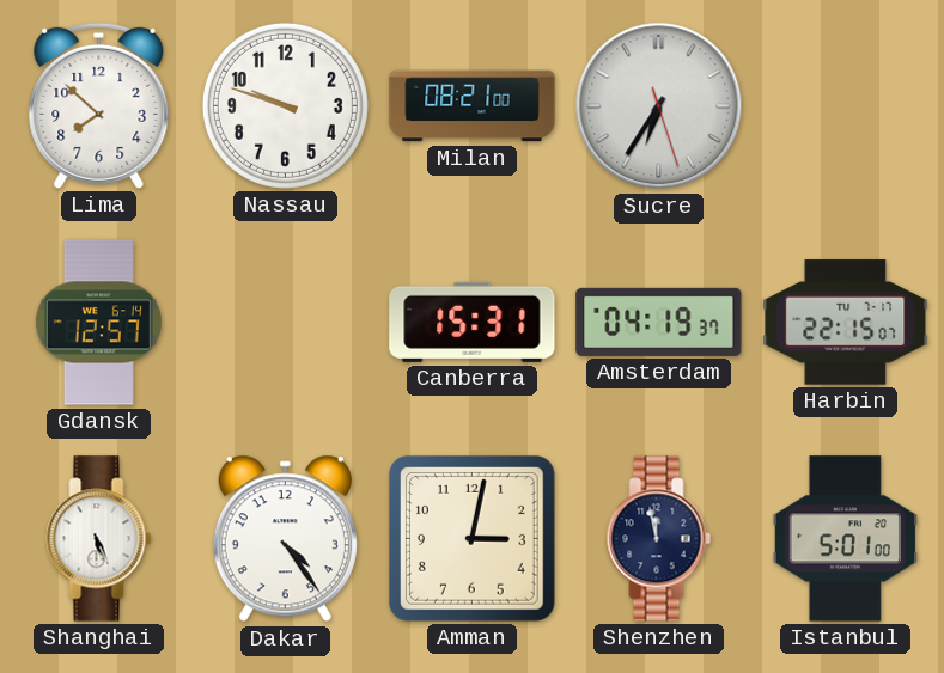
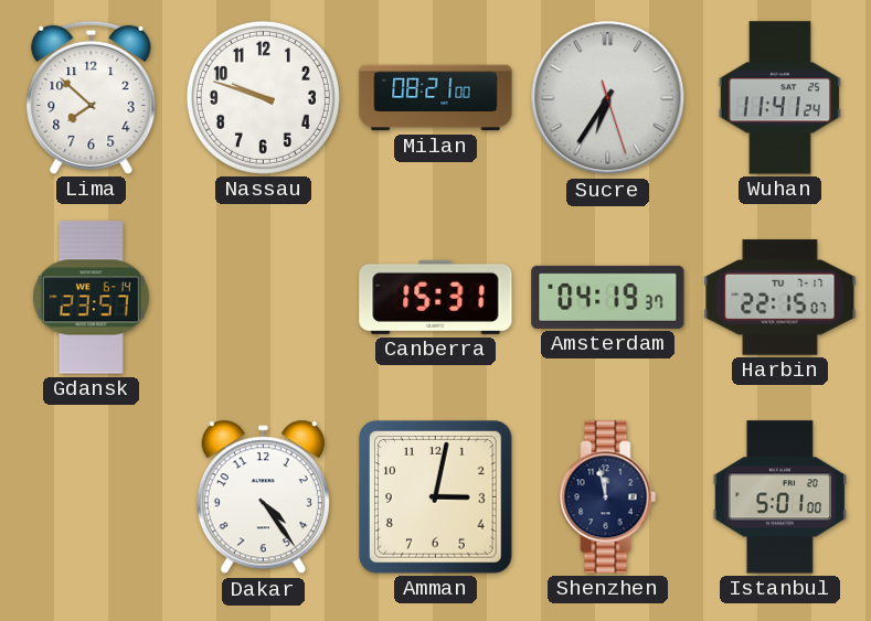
Wuhan: none -> 11:41
Gdansk: 12:57 -> 23:57
Shanghai: 5:26 -> none
